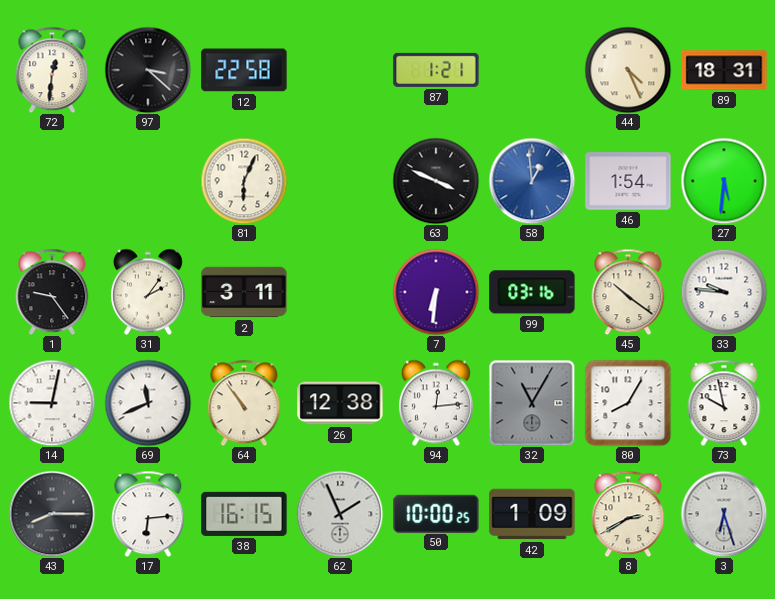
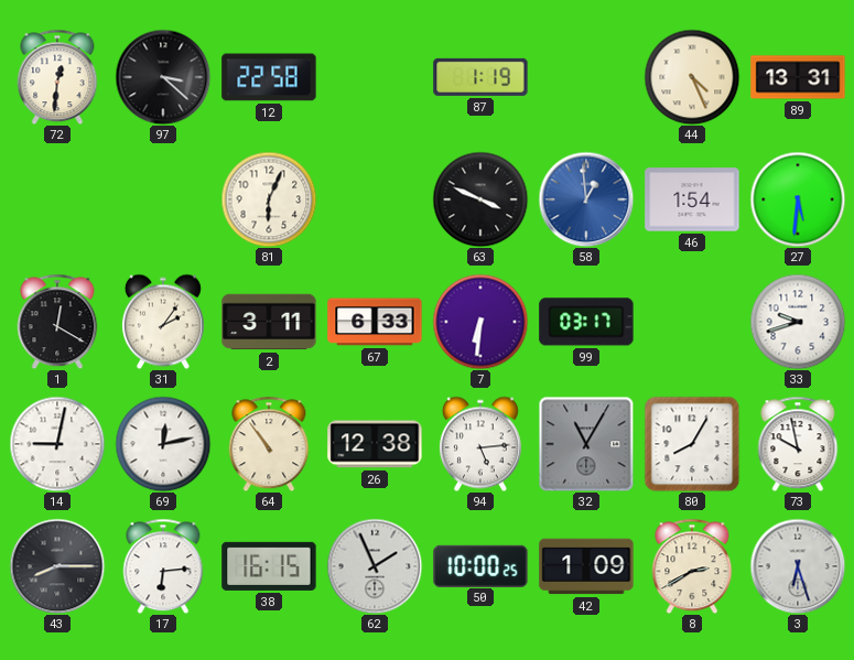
87: 1:21 -> 1:19
89: 18:31 -> 13:31
1: 9:24 -> 12:20
67: none -> 6:33
99: 03:16 -> 03:17
45: 10:21 -> none
33: 9:46 -> 9:42
69: 11:41 -> 12:13
94: 12:14 -> 5:14
